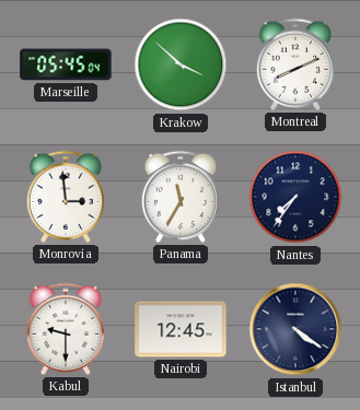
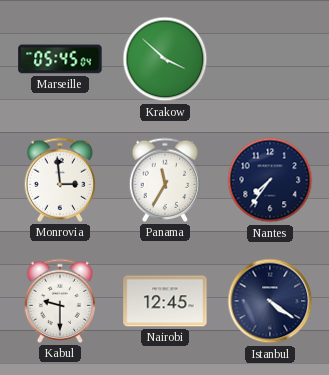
Montreal: 8:11 -> none
